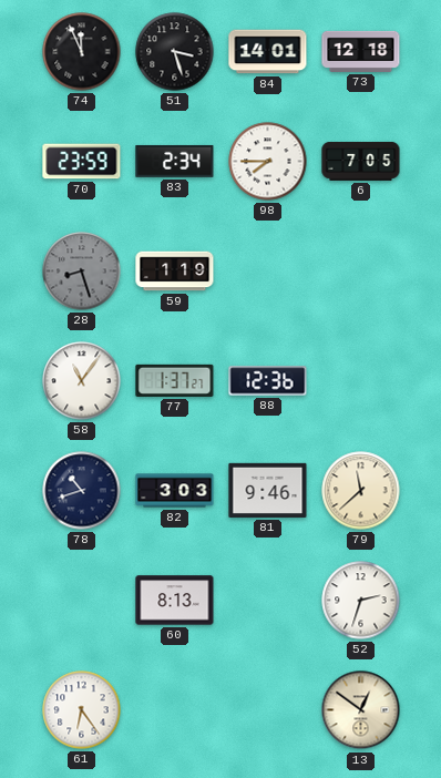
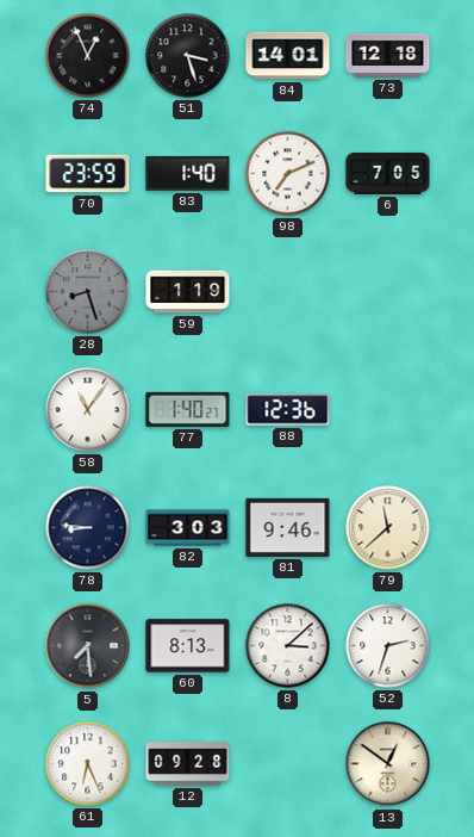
74: 11:56 -> 12:56
83: 2:34 -> 1:40
98: 7:45 -> 7:11
77: 1:37 -> 1:40
78: 10:42 -> 8:46
5: none -> 7:29
8: none -> 3:08
61: 6:24 -> 6:26
12: none -> 09:28
